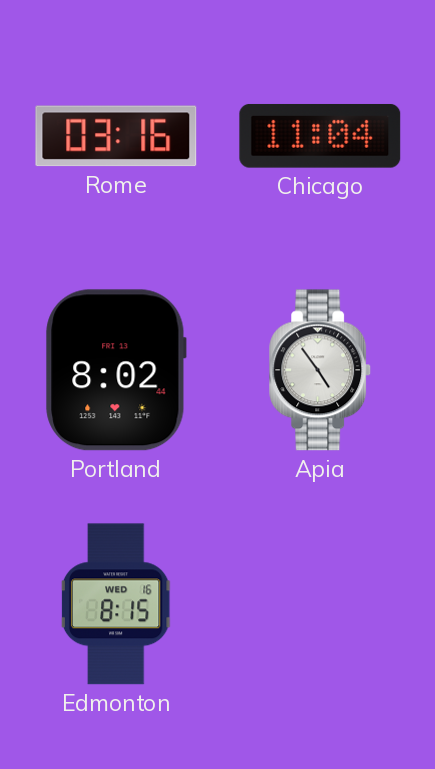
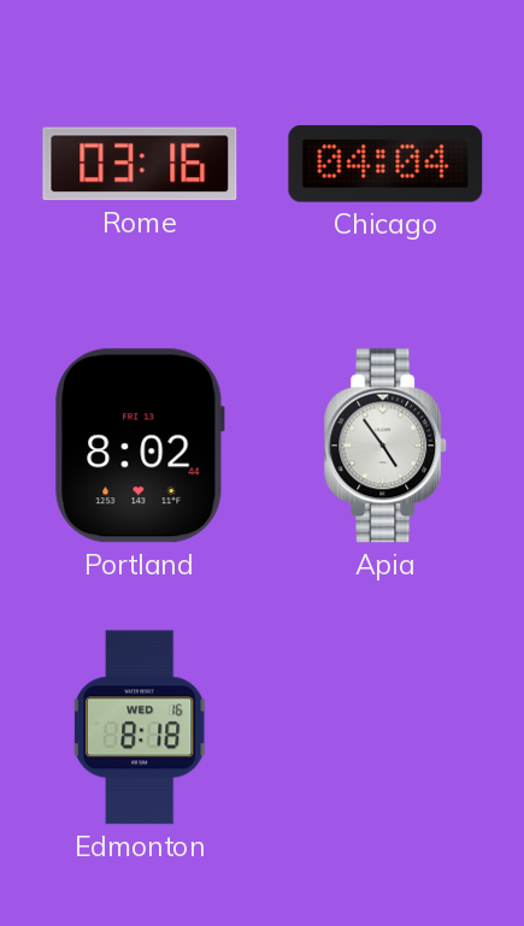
Chicago: 11:04 -> 04:04
Edmonton: 8:15 -> 8:18
